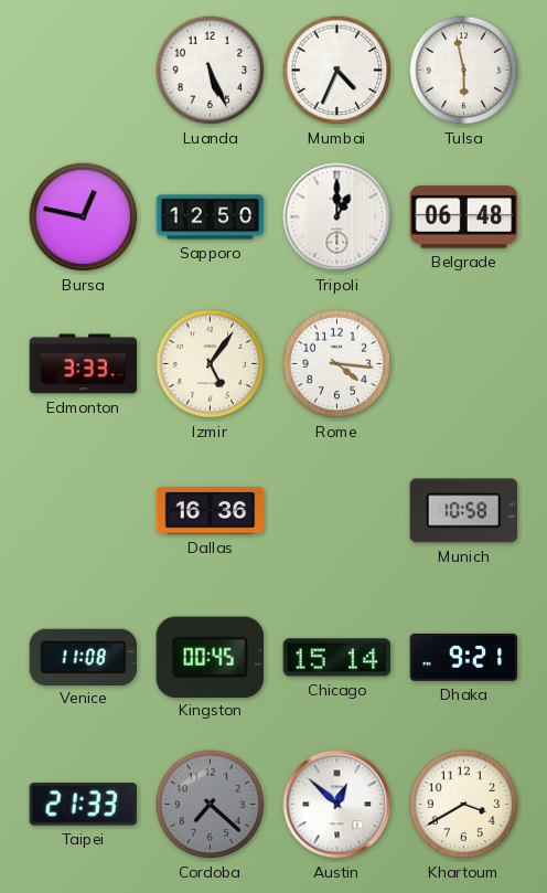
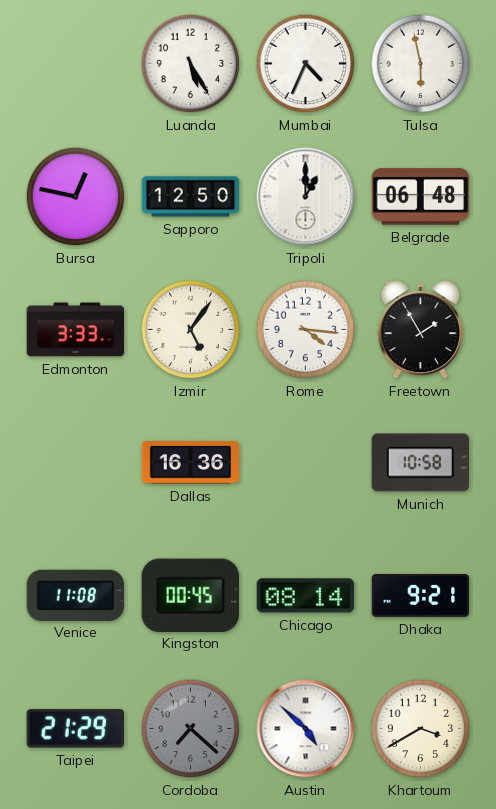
Luanda: 5:26 -> 5:25
Freetown: none -> 1:55
Chicago: 15:14 -> 08:14
Taipei: 21:33 -> 21:29
Austin: 12:52 -> 4:52
